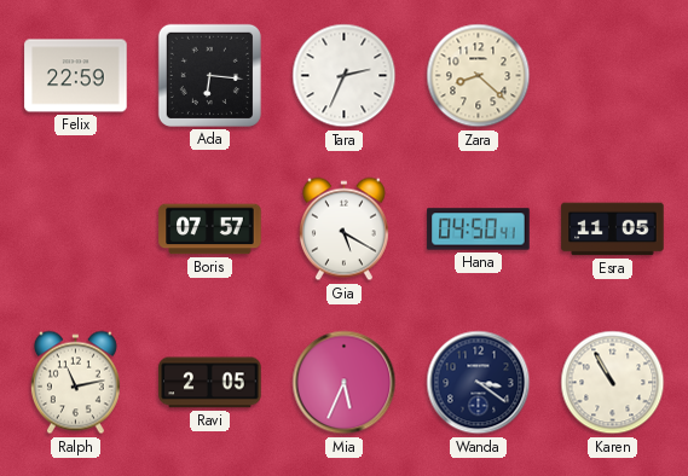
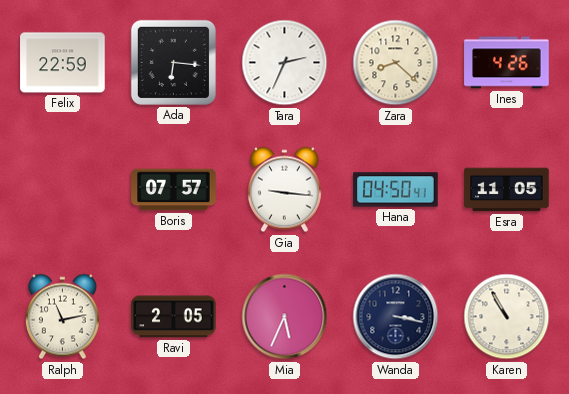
Ines: none -> 4:26
Gia: 5:20 -> 9:16
Wanda: 3:21 -> 3:17
